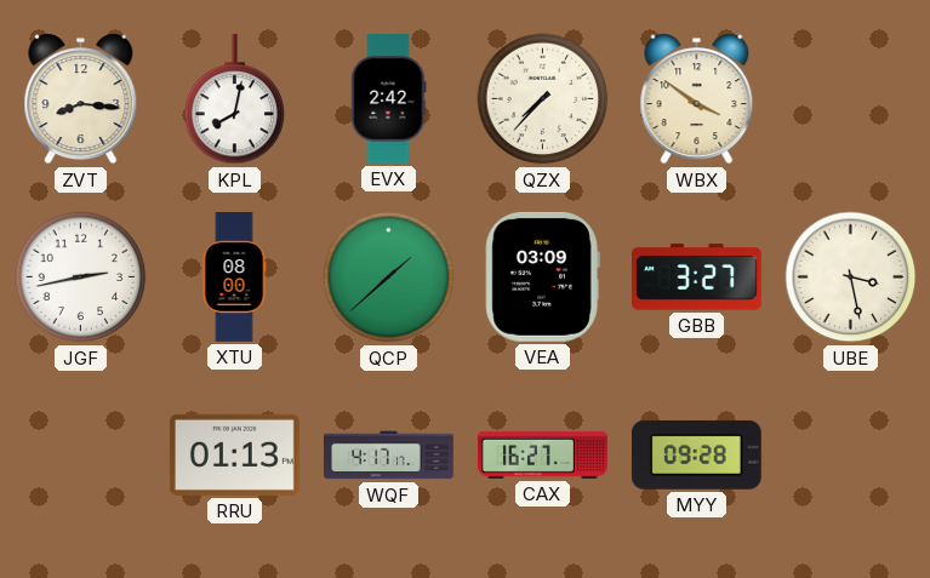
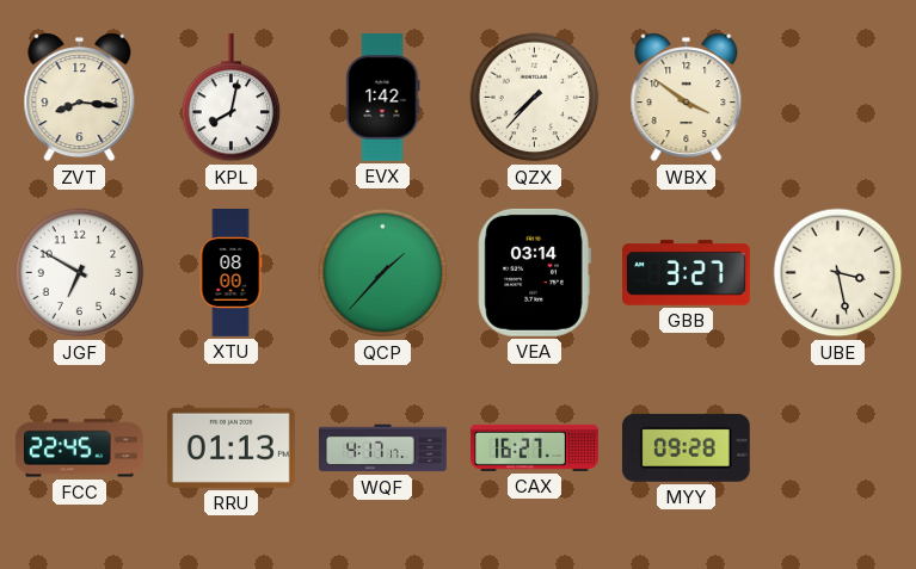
EVX: 2:42 -> 1:42
JGF: 2:43 -> 6:50
QCP: 1:38 -> 1:37
VEA: 03:09 -> 03:14
FCC: none -> 22:45
